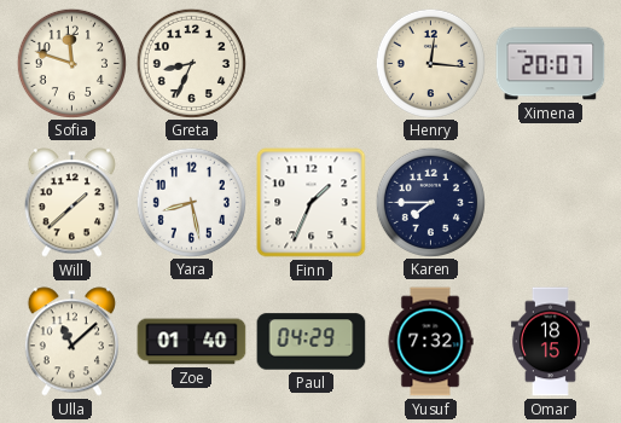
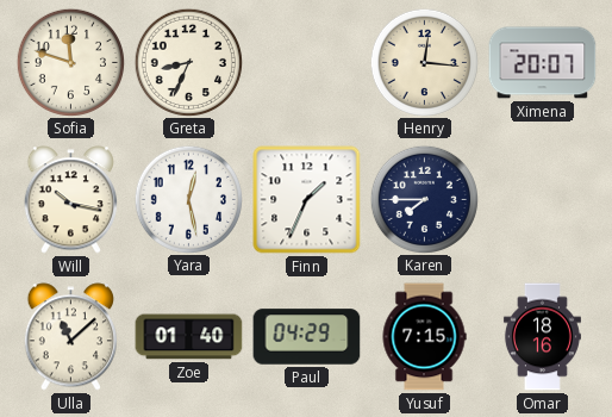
Will: 1:38 -> 10:17
Yara: 8:28 -> 12:28
Yusuf: 7:32 -> 7:15
Omar: 18:15 -> 18:16
